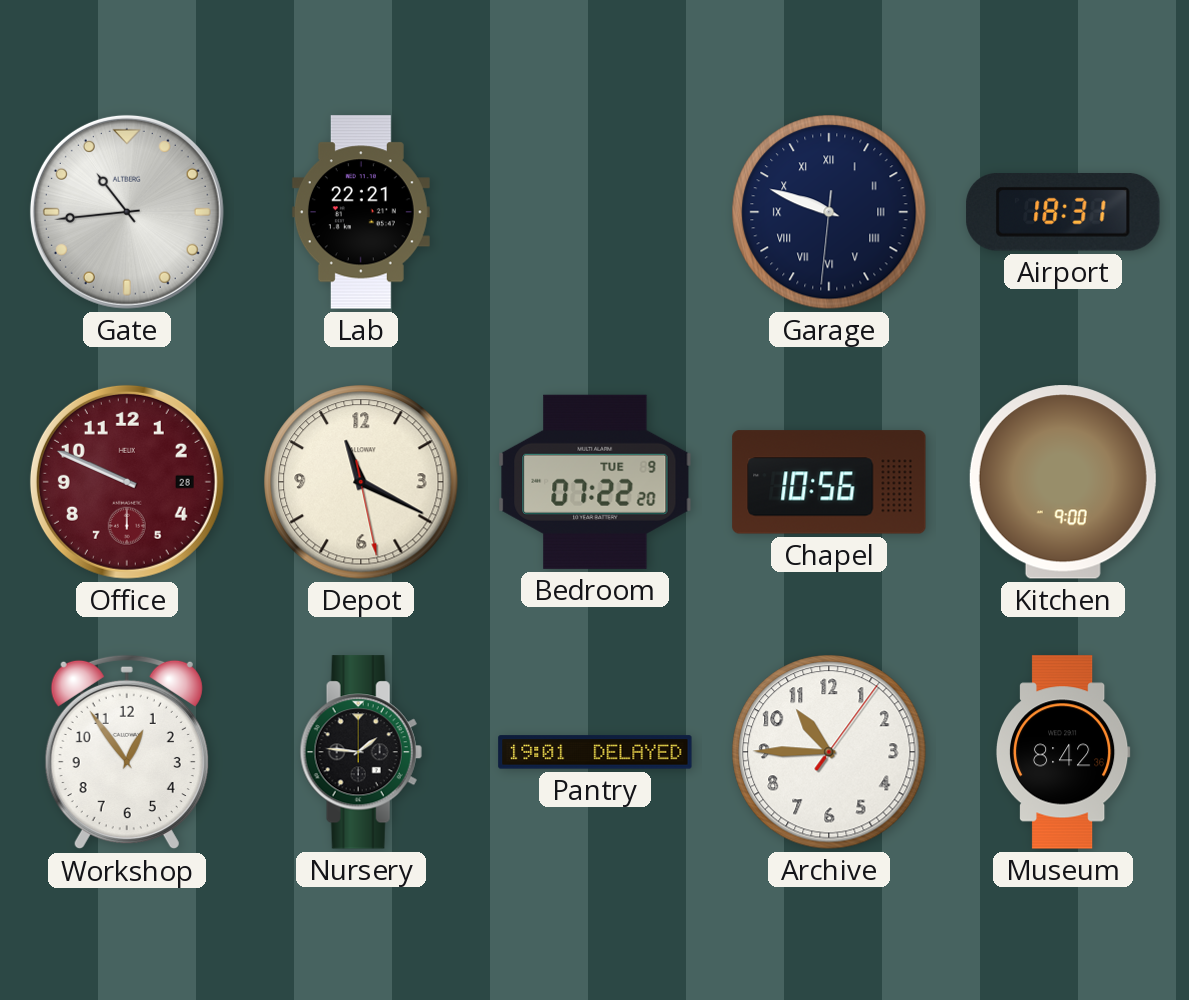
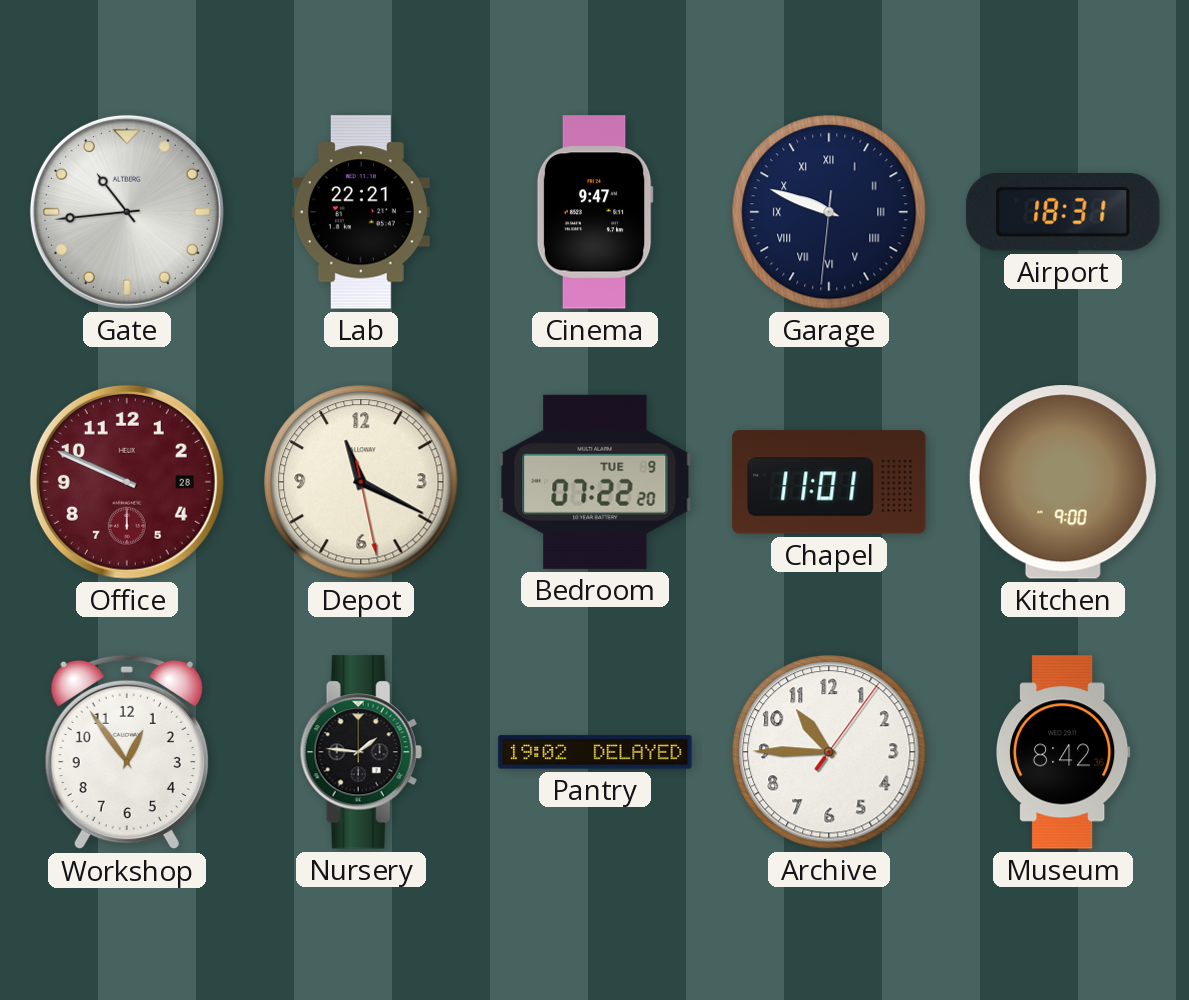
Cinema: none -> 9:47
Chapel: 10:56 -> 11:01
Pantry: 19:01 -> 19:02
